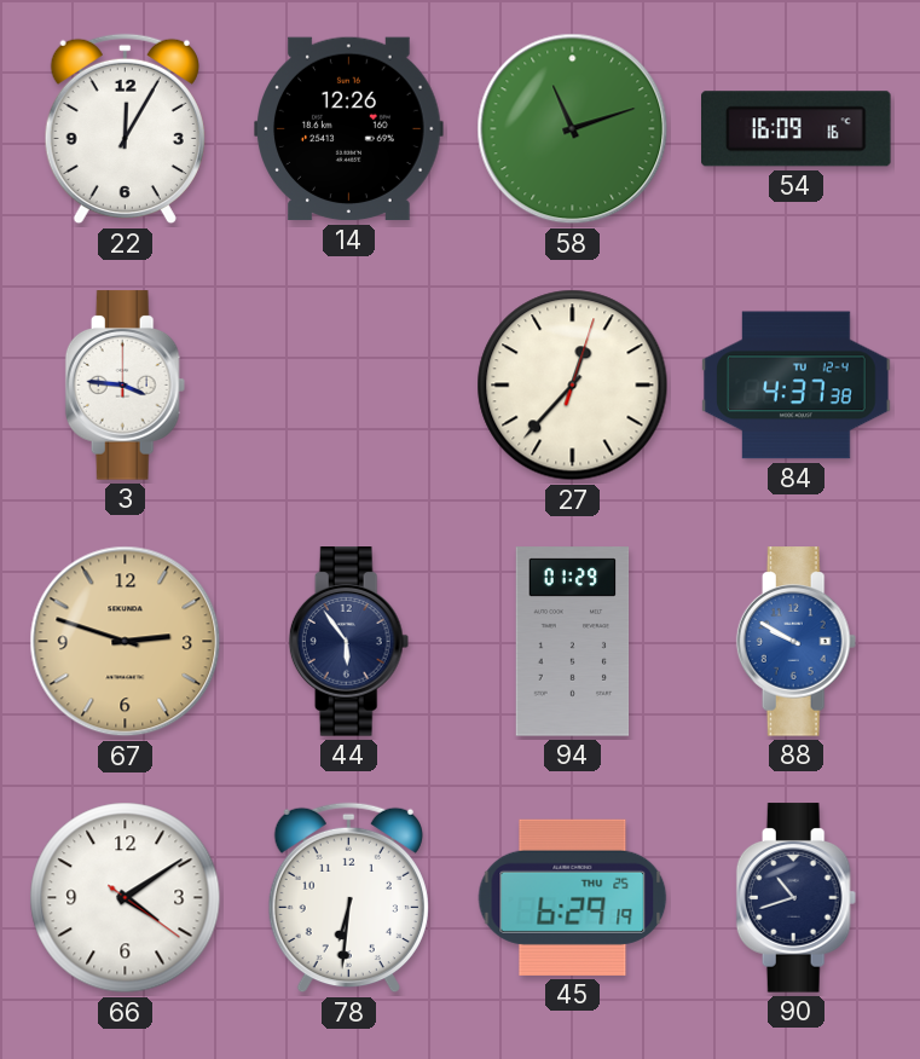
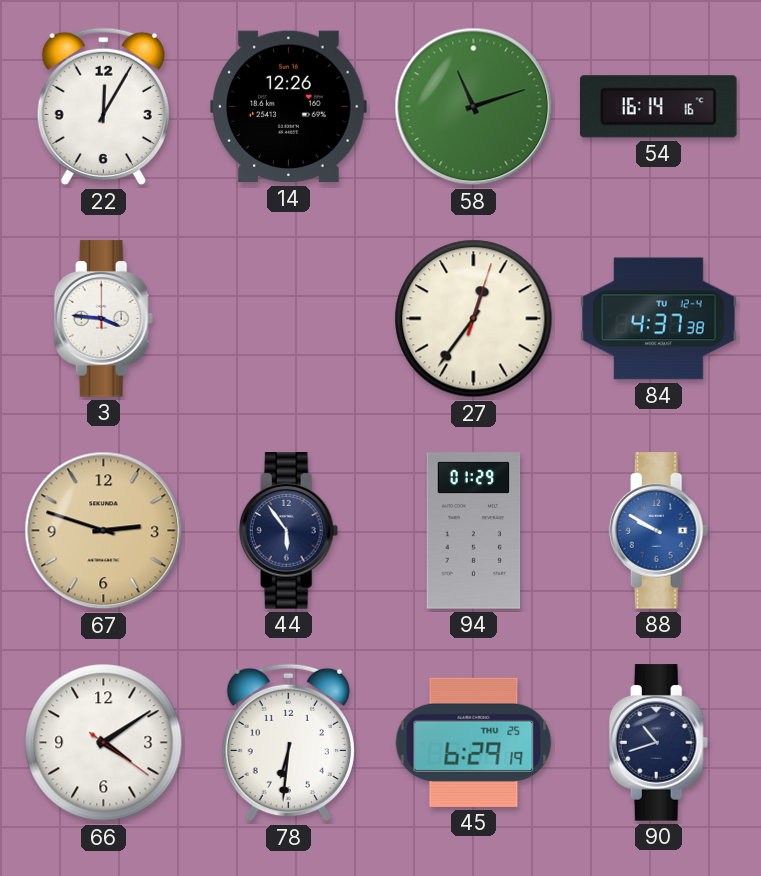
54: 16:09 -> 16:14
27: 12:37 -> 12:36
